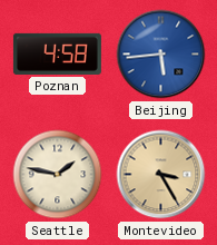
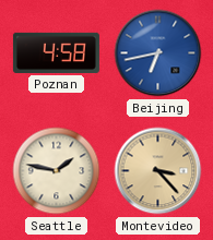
Beijing: 5:44 -> 6:43
Montevideo: 3:25 -> 3:23
